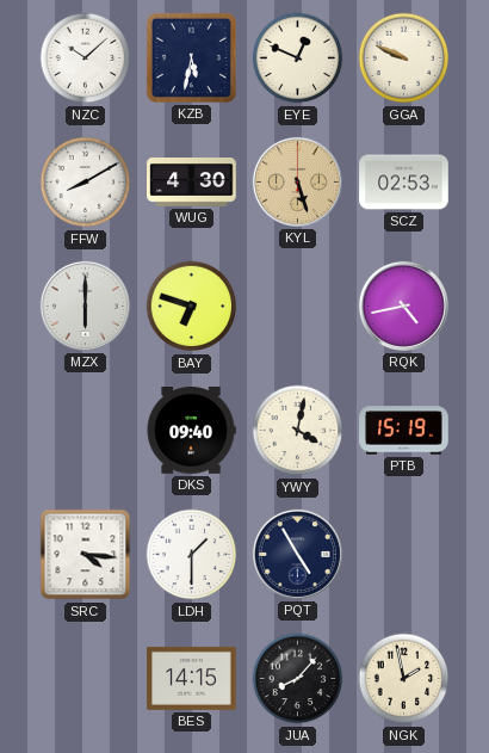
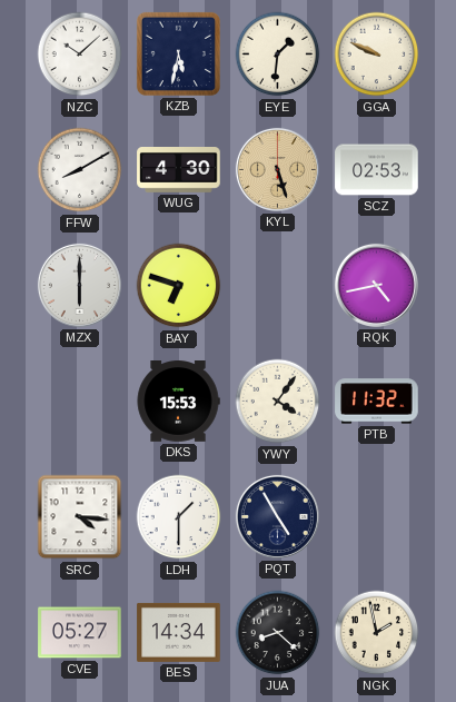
EYE: 12:49 -> 1:31
DKS: 09:40 -> 15:53
YWY: 4:02 -> 4:06
PTB: 15:19 -> 11:32
CVE: none -> 05:27
BES: 14:15 -> 14:34
JUA: 8:07 -> 8:22
